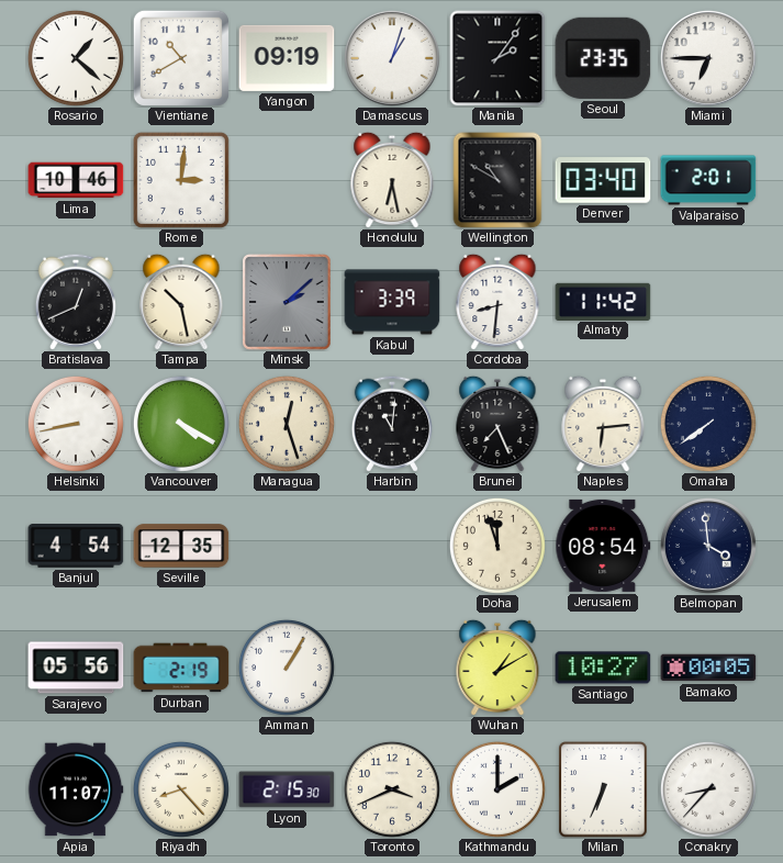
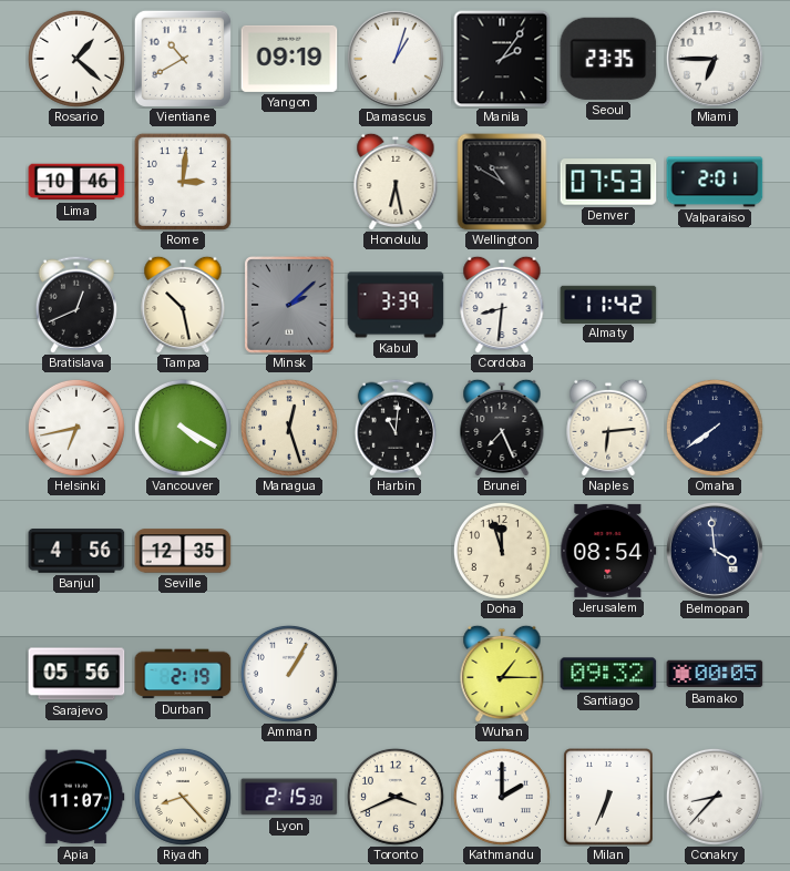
Denver: 03:40 -> 07:53
Helsinki: 8:43 -> 6:43
Banjul: 4:54 -> 4:56
Wuhan: 1:10 -> 1:15
Santiago: 10:27 -> 09:32
